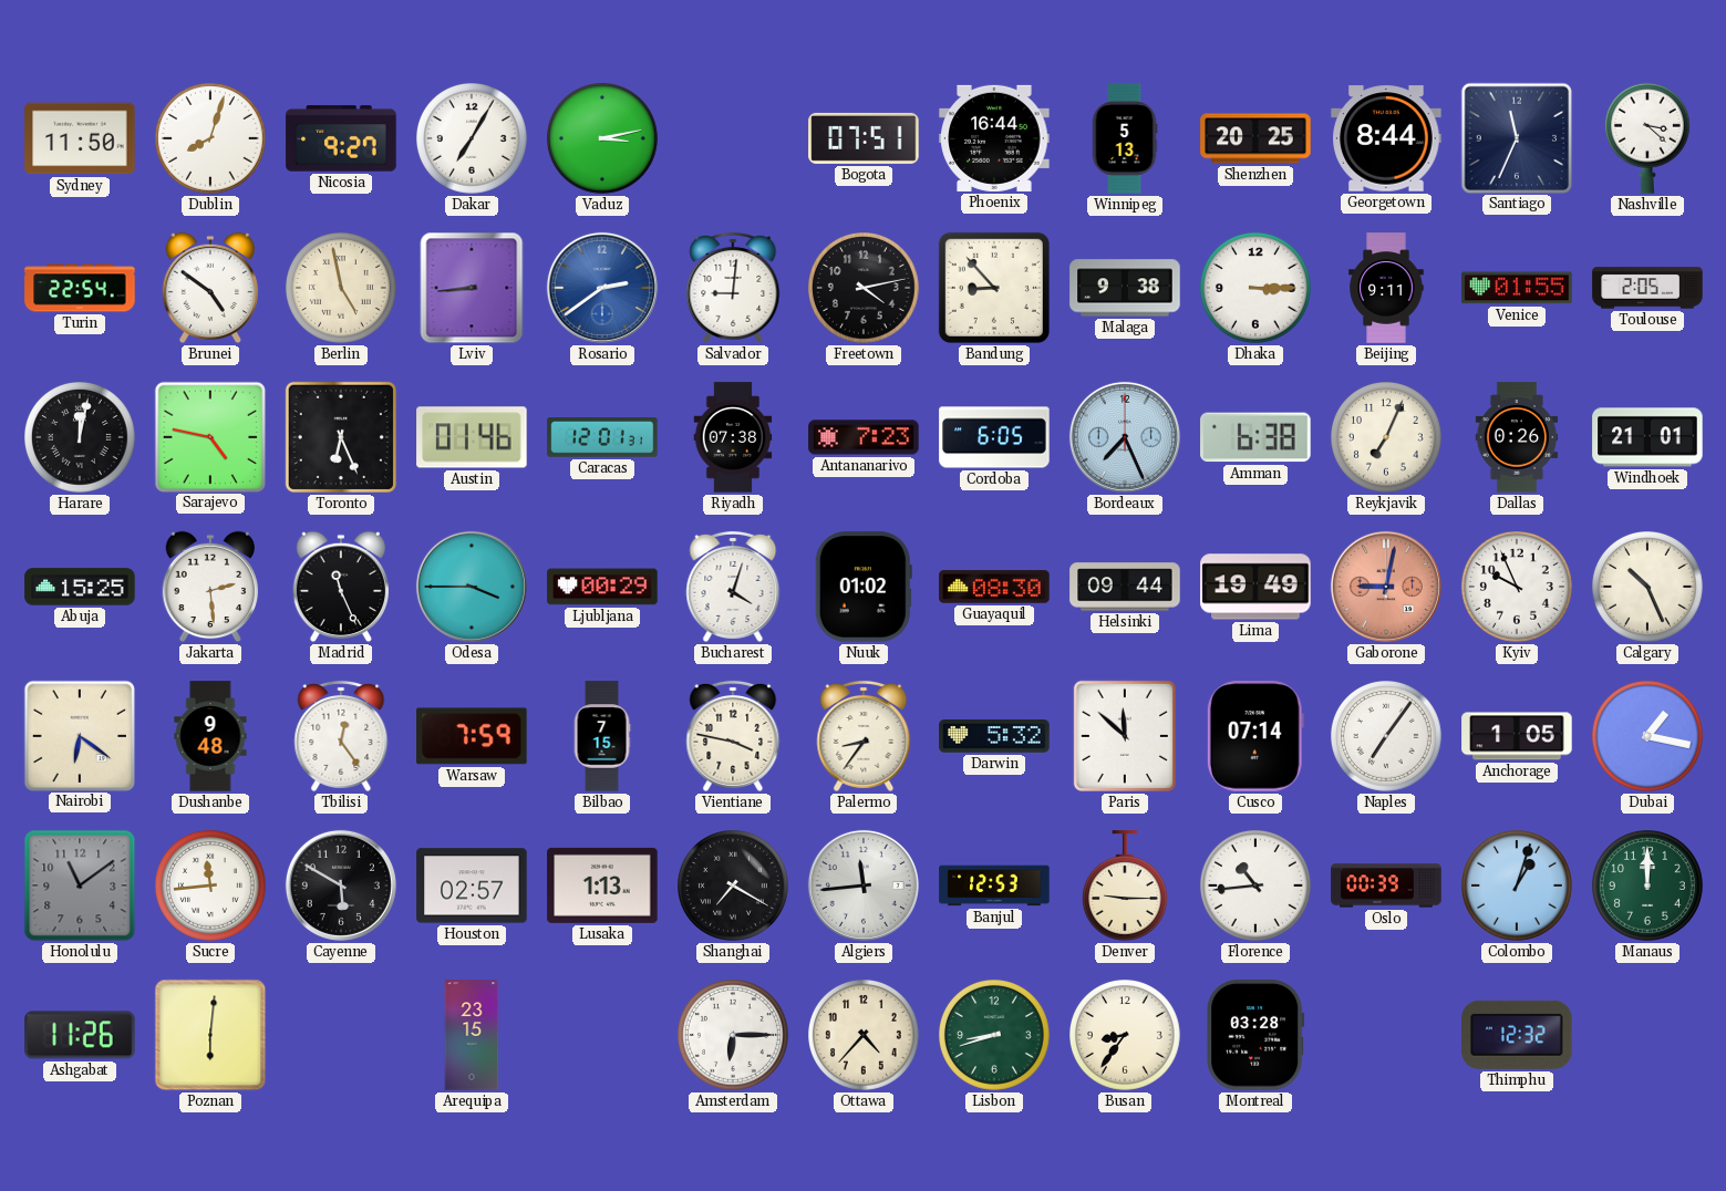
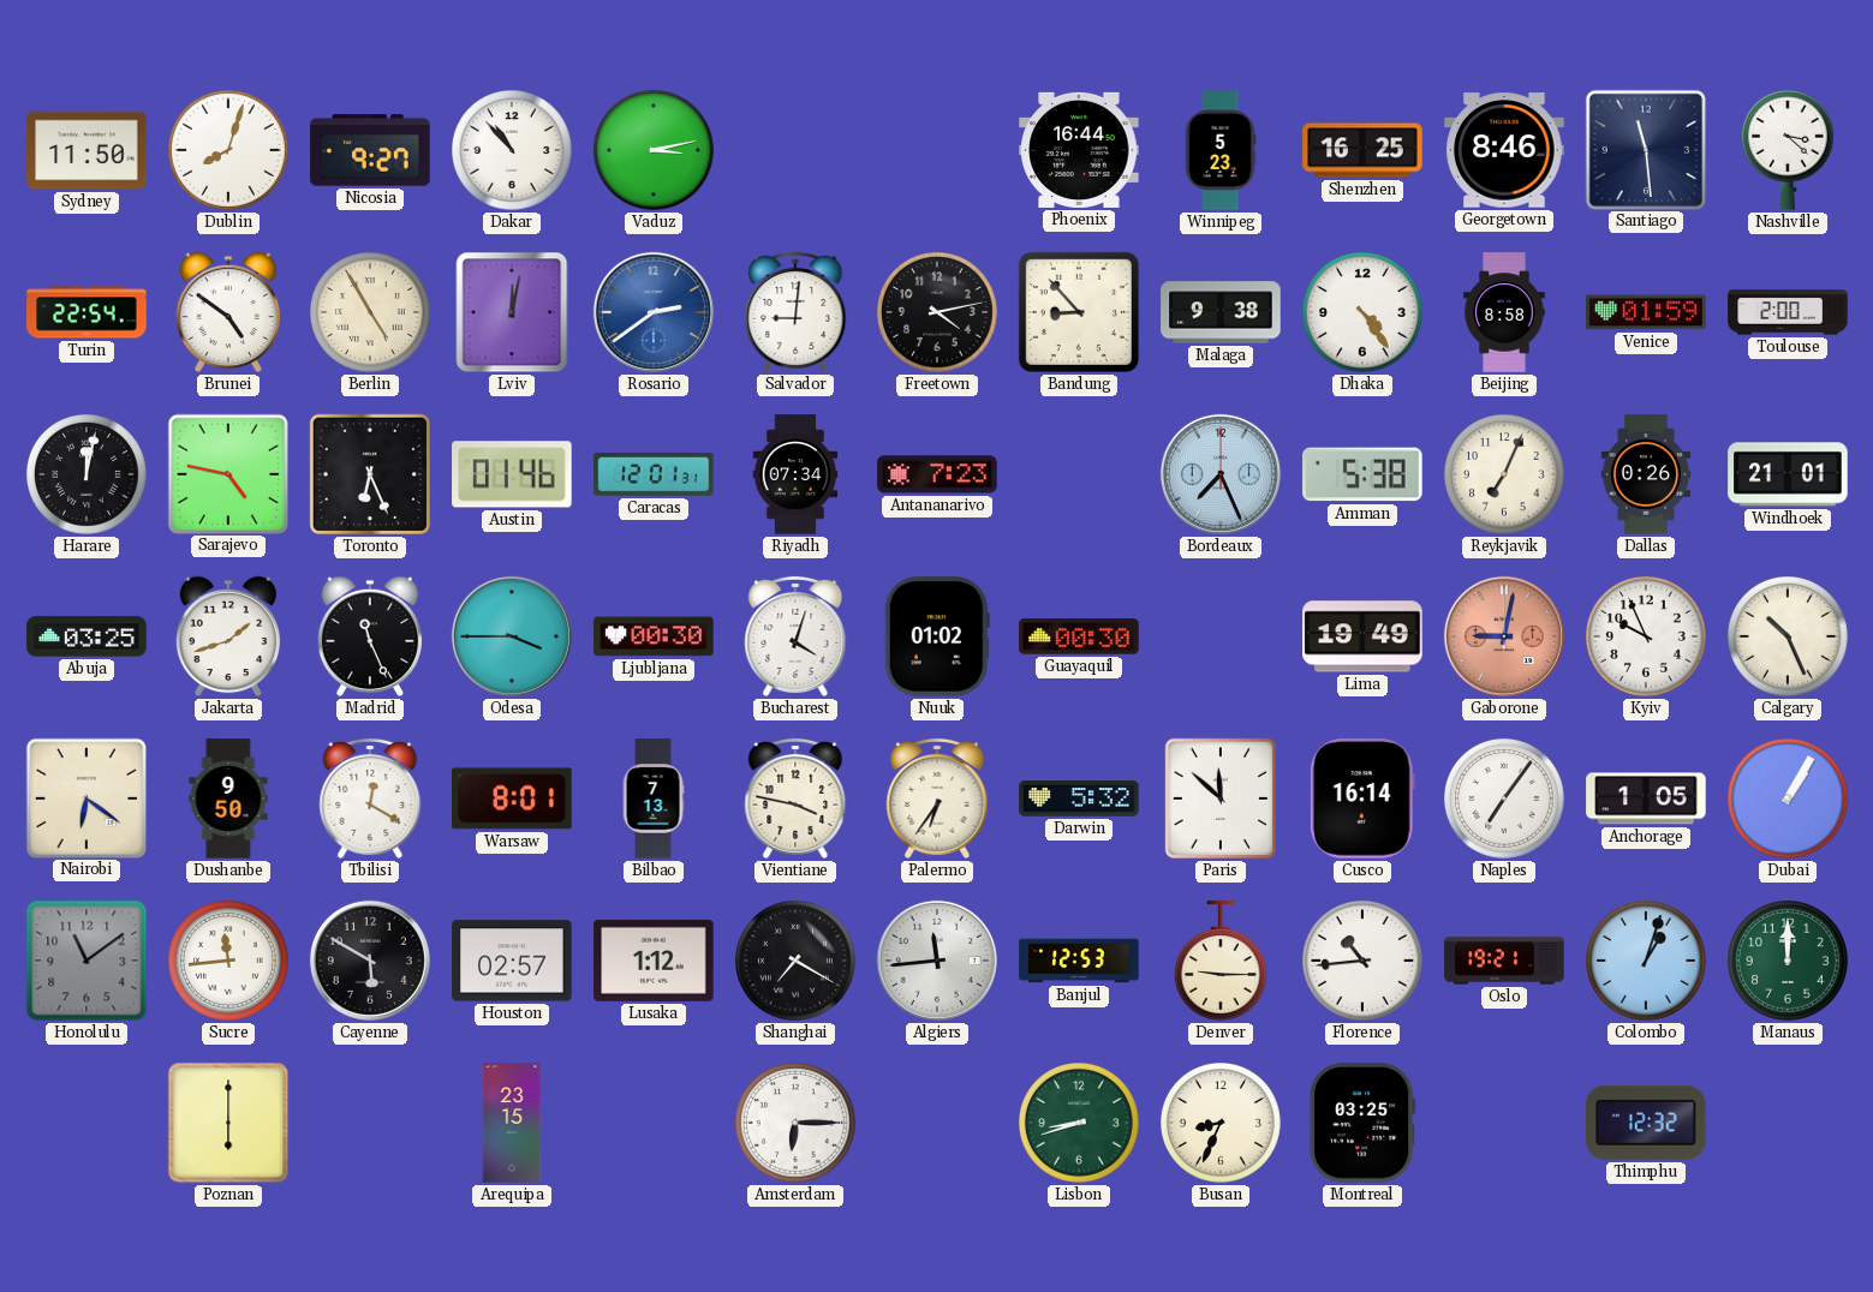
Dakar: 7:05 -> 10:53
Bogota: 07:51 -> none
Winnipeg: 5:13 -> 5:23
Shenzhen: 20:25 -> 16:25
Georgetown: 8:44 -> 8:46
Santiago: 11:34 -> 11:29
Berlin: 4:58 -> 4:55
Lviv: 8:44 -> 12:02
Dhaka: 3:15 -> 4:24
Beijing: 9:11 -> 8:58
Venice: 01:55 -> 01:59
Toulouse: 2:05 -> 2:00
Riyadh: 07:38 -> 07:34
Cordoba: 6:05 -> none
Amman: 6:38 -> 5:38
Abuja: 15:25 -> 03:25
Jakarta: 2:29 -> 1:42
Ljubljana: 00:29 -> 00:30
Guayaquil: 08:30 -> 00:30
Helsinki: 09:44 -> none
Dushanbe: 9:48 -> 9:50
Tbilisi: 12:24 -> 12:20
Warsaw: 7:59 -> 8:01
Bilbao: 7:15 -> 7:13
Palermo: 8:36 -> 6:36
Cusco: 07:14 -> 16:14
Dubai: 1:17 -> 1:05
Lusaka: 1:13 -> 1:12
Oslo: 00:39 -> 19:21
Ashgabat: 11:26 -> none
Poznan: 6:01 -> 6:00
Ottawa: 4:37 -> none
Busan: 8:36 -> 8:34
Montreal: 03:28 -> 03:25
